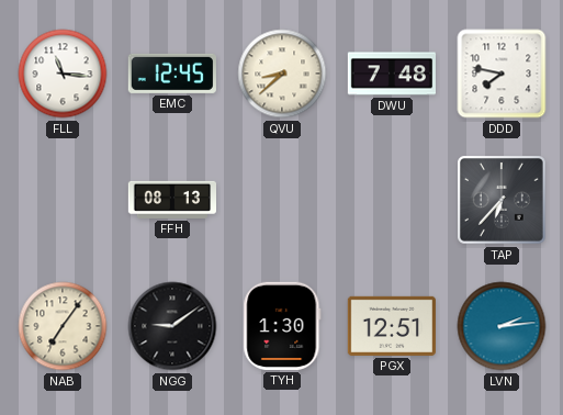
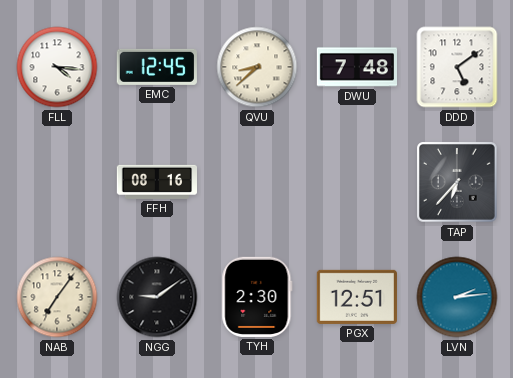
FLL: 11:16 -> 4:16
DDD: 7:47 -> 5:09
FFH: 08:13 -> 08:16
TYH: 1:30 -> 2:30
